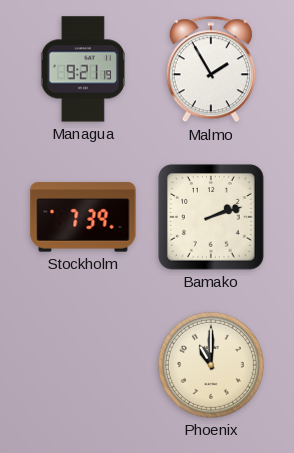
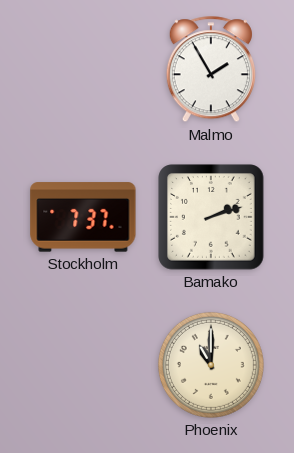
Managua: 9:21 -> none
Stockholm: 7:39 -> 7:37
